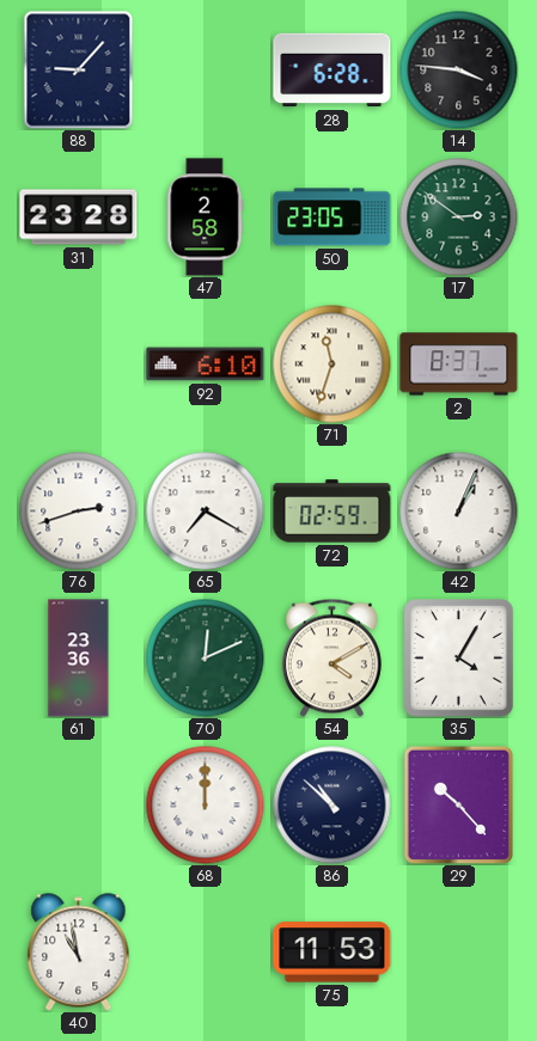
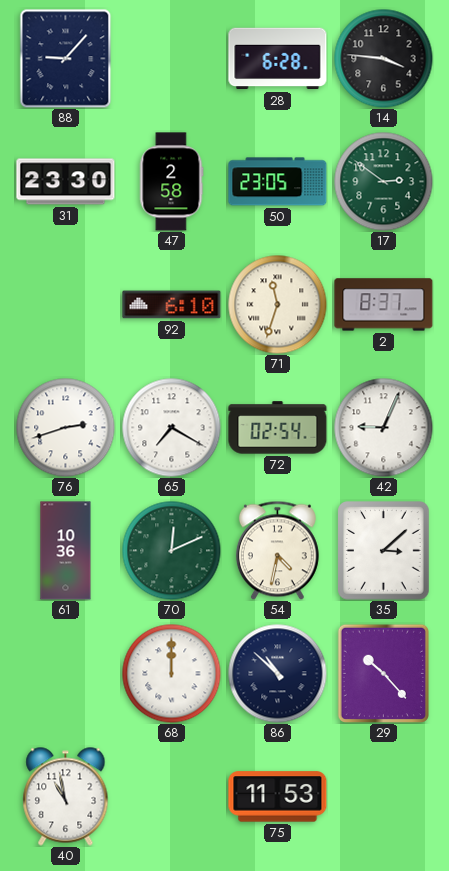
31: 23:28 -> 23:30
72: 02:59 -> 02:54
42: 1:04 -> 9:04
61: 23:36 -> 10:36
54: 4:10 -> 4:32
35: 4:05 -> 3:08
